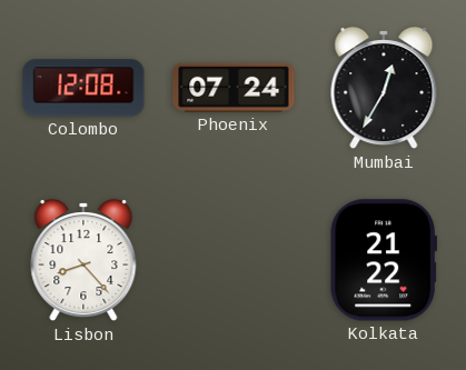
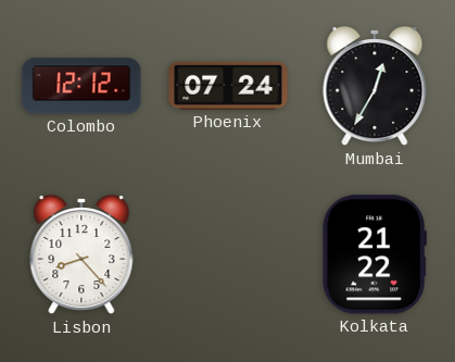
Colombo: 12:08 -> 12:12
